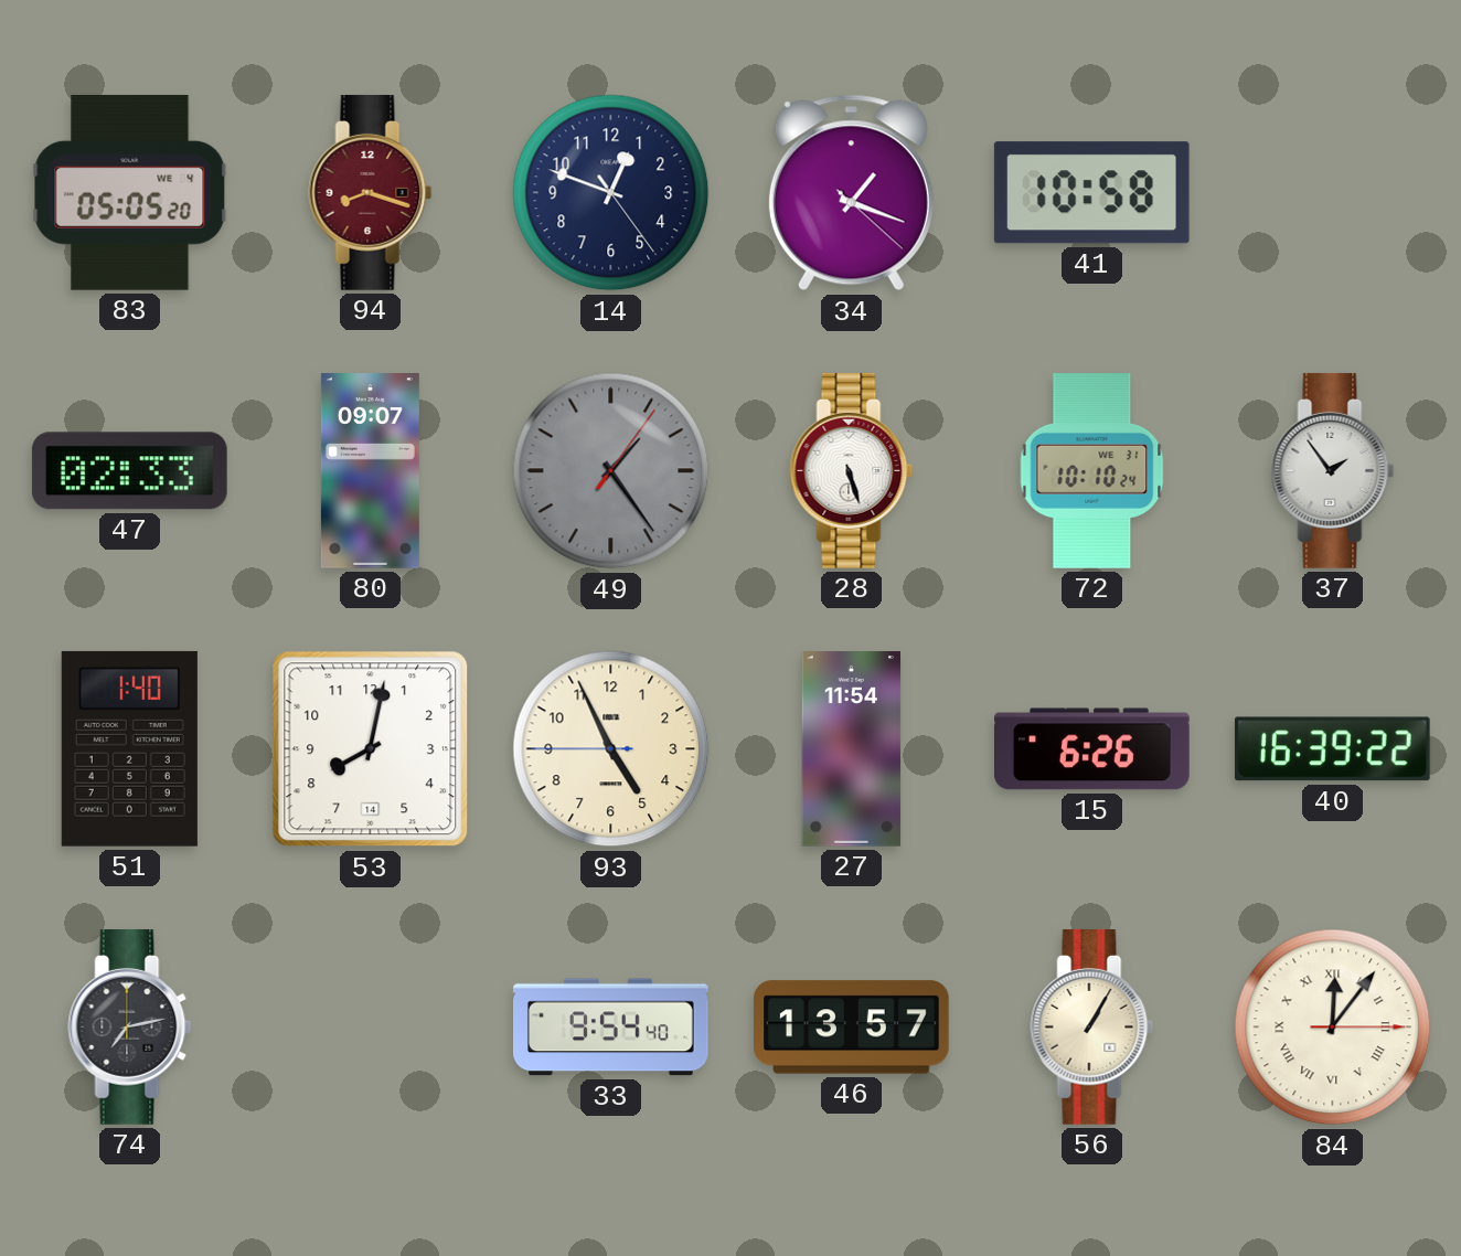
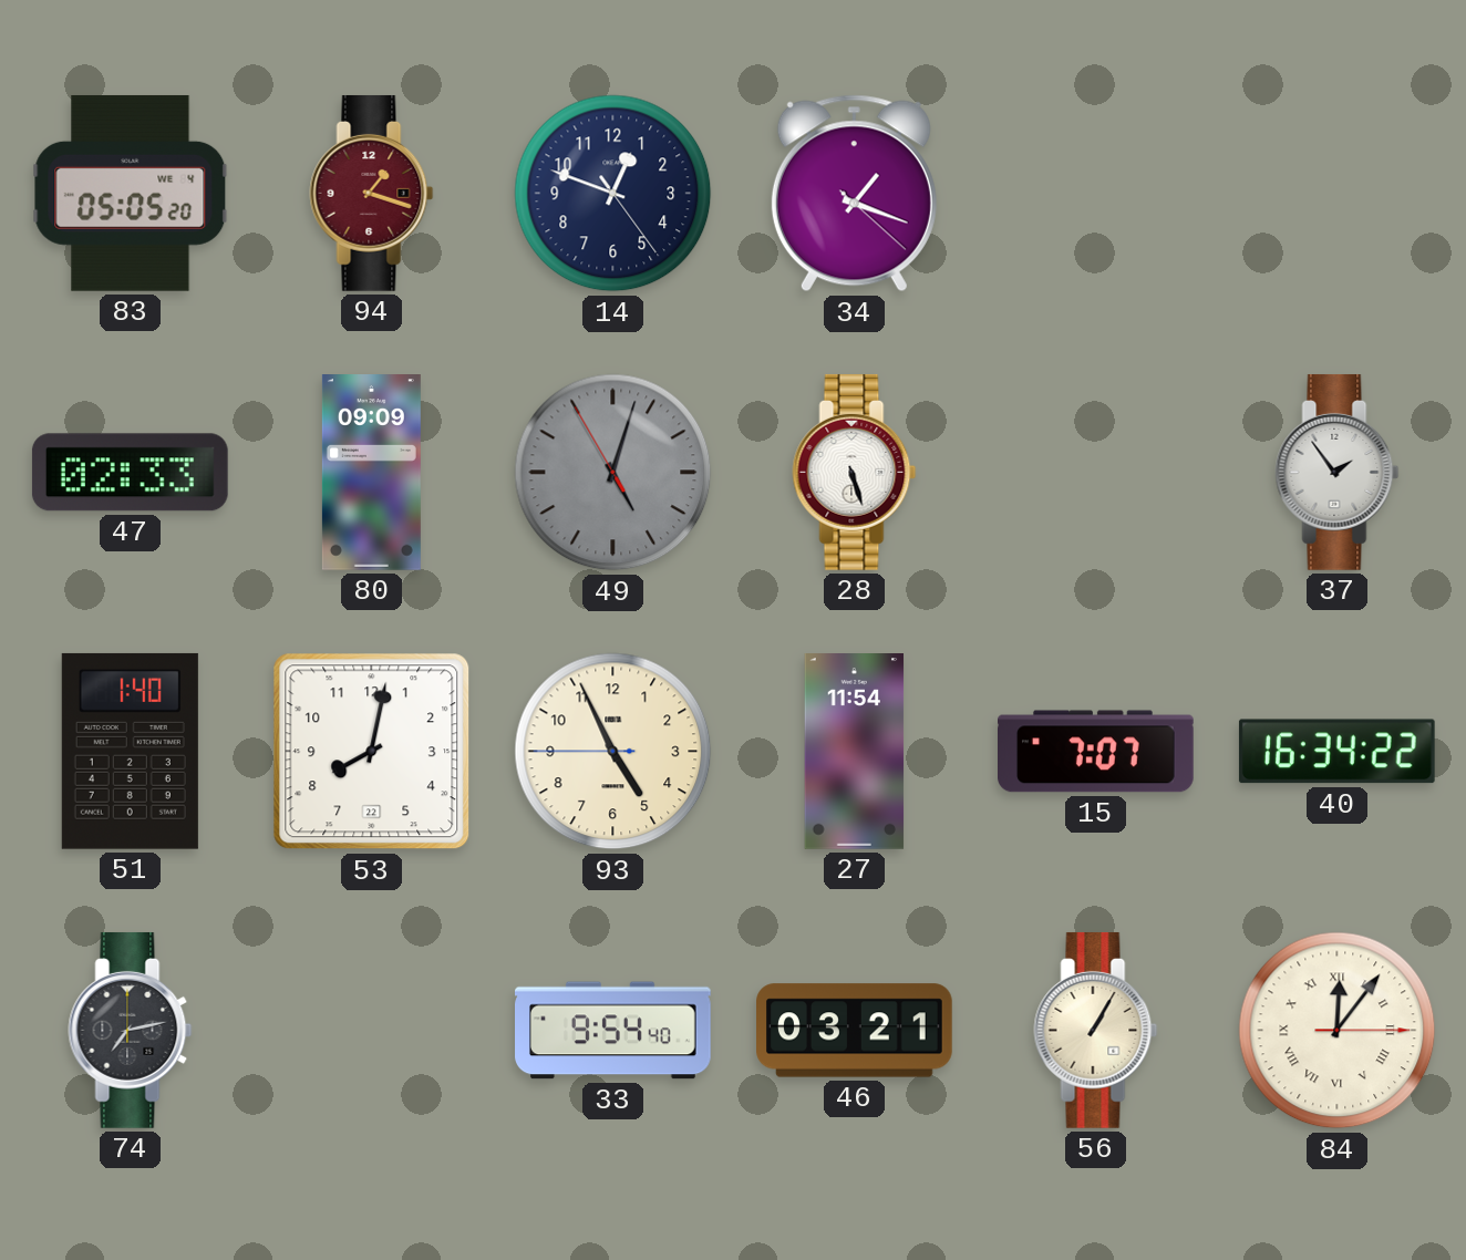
94: 8:18 -> 1:18
41: 10:58 -> none
80: 09:07 -> 09:09
49: 1:24 -> 5:02
72: 10:10 -> none
53 date: 14 -> 22
15: 6:26 -> 7:07
40: 16:39 -> 16:34
46: 13:57 -> 03:21
